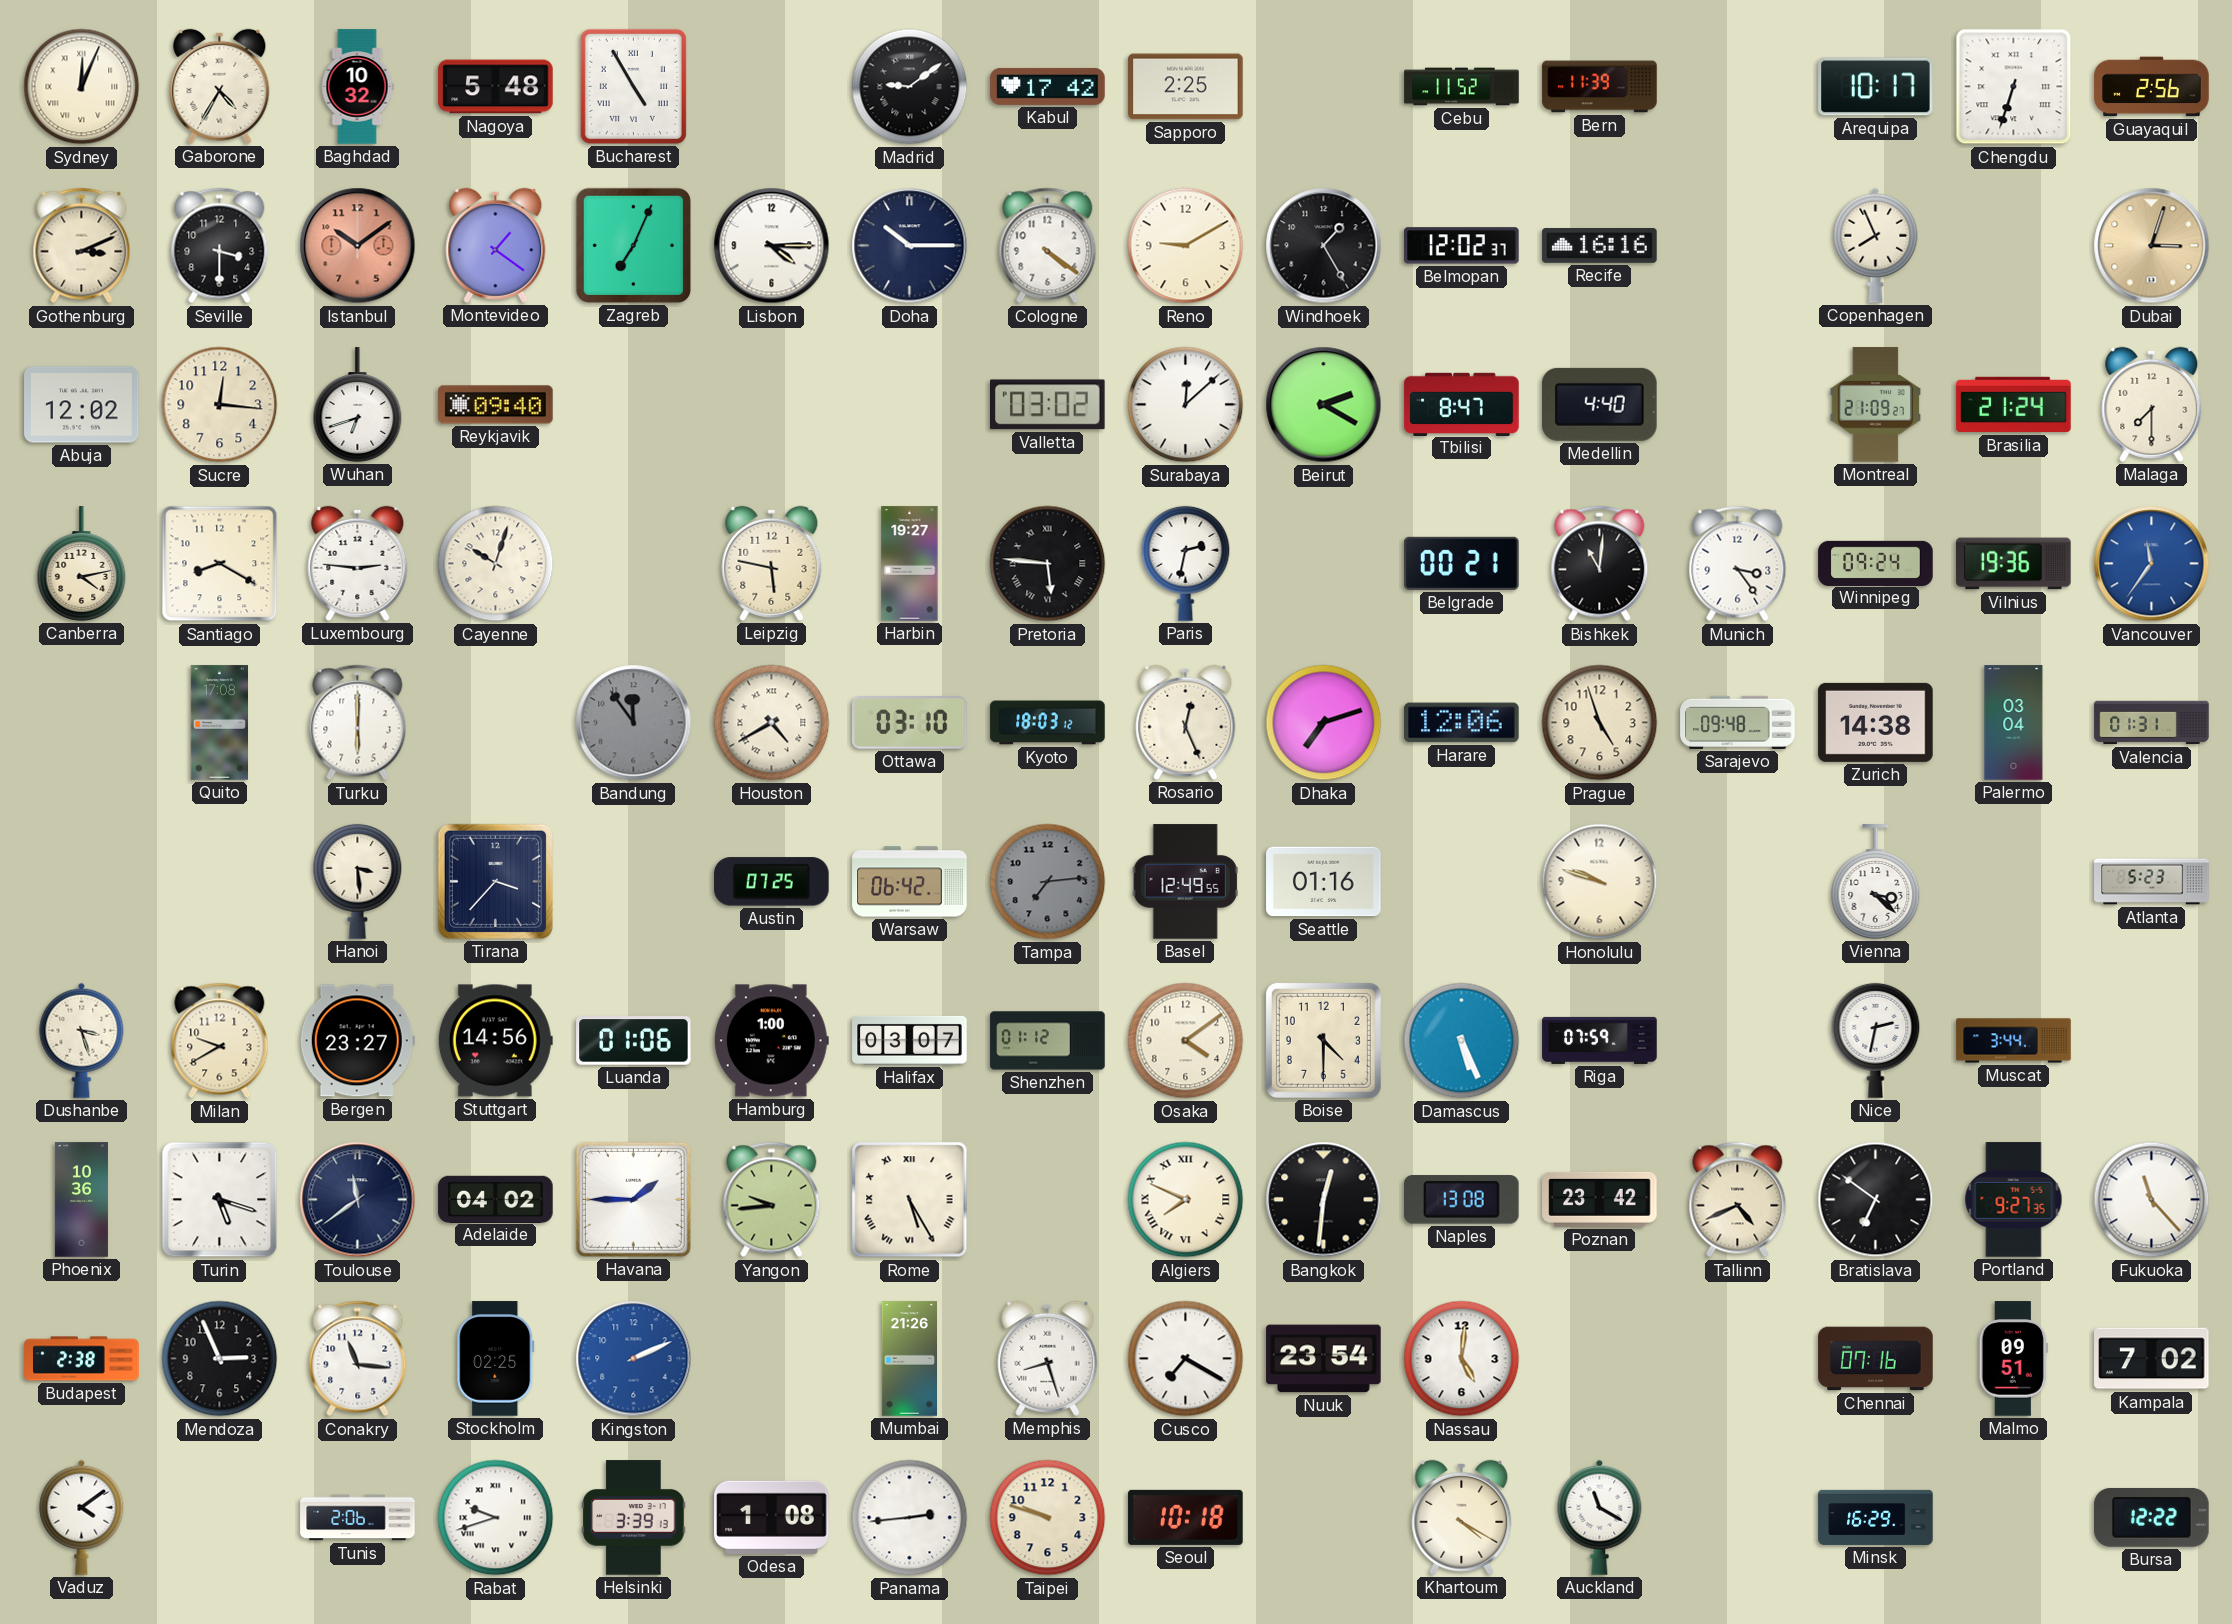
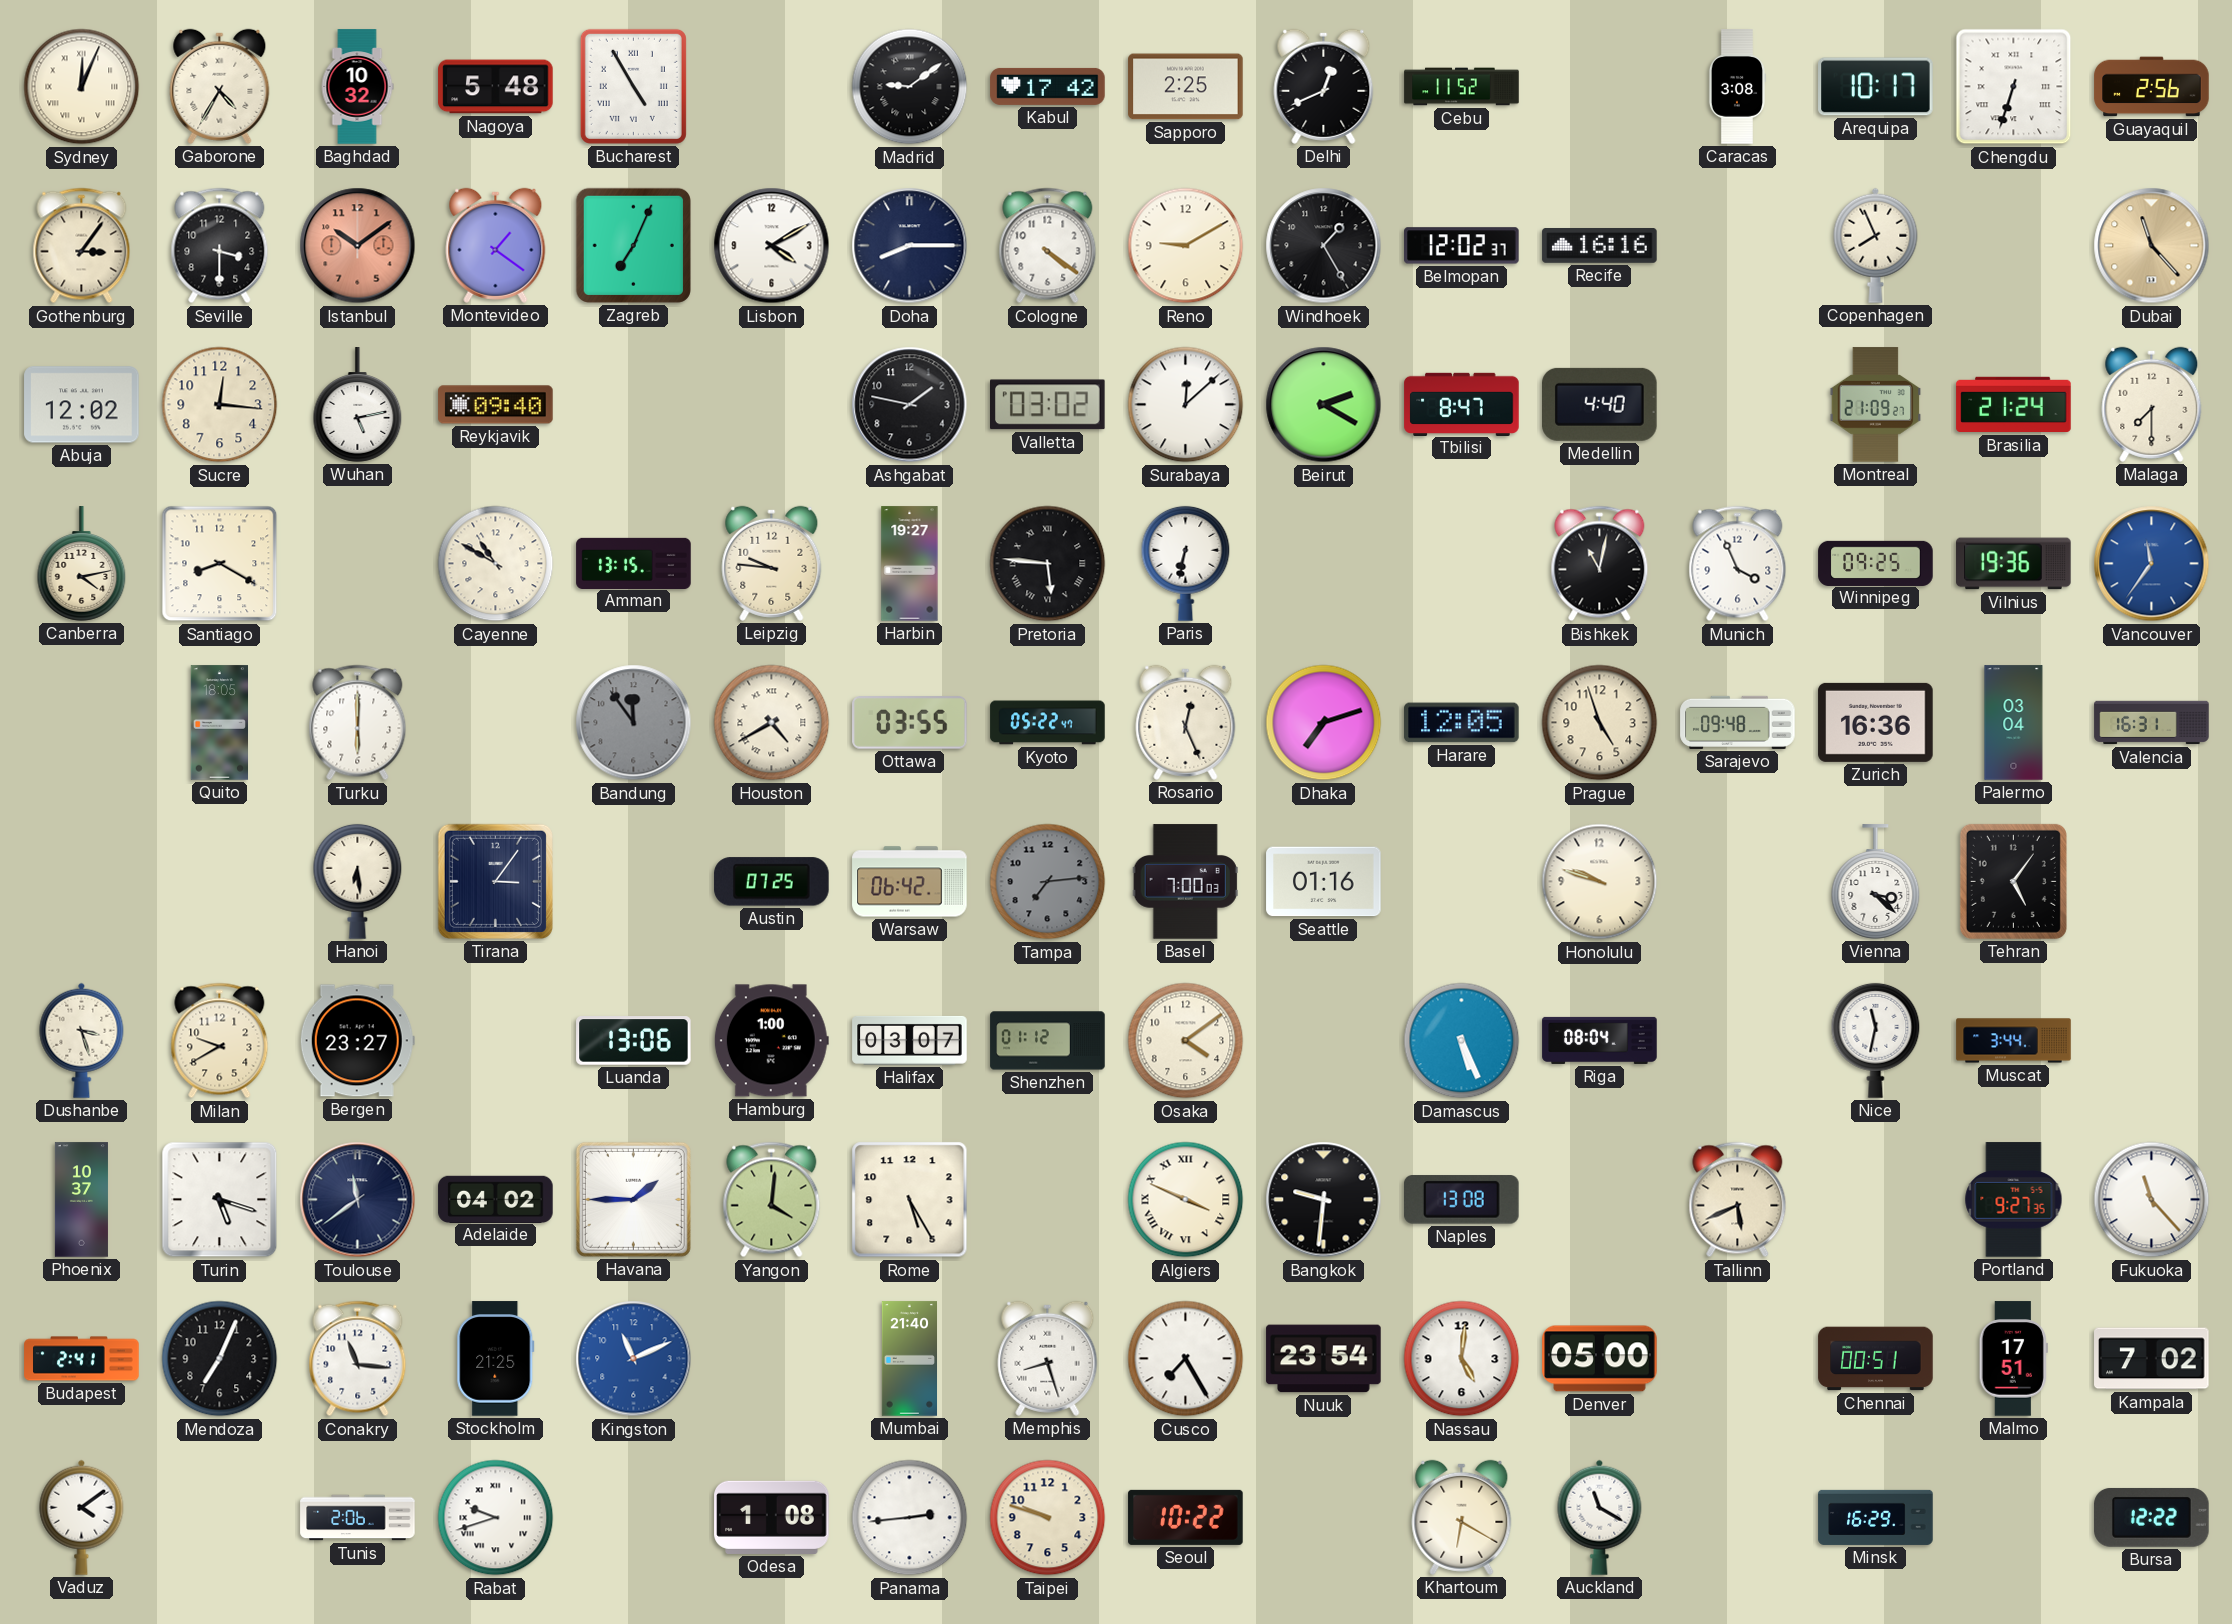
Delhi: none -> 12:41
Bern: 11:39 -> none
Caracas: none -> 3:08
Gothenburg: 3:11 -> 3:06
Lisbon: 4:15 -> 4:10
Doha: 10:15 -> 8:15
Dubai: 3:03 -> 11:23
Wuhan: 6:42 -> 5:13
Ashgabat: none -> 1:47
Luxembourg: 2:46 -> none
Cayenne: 10:03 -> 10:50
Amman: none -> 13:15
Leipzig: 5:47 -> 9:46
Paris: 2:32 -> 6:32
Belgrade: 00:21 -> none
Bishkek: 11:01 -> 11:02
Munich: 3:24 -> 3:56
Winnipeg: 09:24 -> 09:25
Quito: 17:08 -> 18:05
Ottawa: 03:10 -> 03:55
Kyoto: 18:03 -> 05:22
Harare: 12:06 -> 12:05
Zurich: 14:38 -> 16:36
Valencia: 01:31 -> 16:31
Hanoi: 3:29 -> 6:29
Tirana: 3:37 -> 3:06
Basel: 12:49 -> 7:00
Tehran: none -> 5:06
Atlanta: 5:23 -> none
Stuttgart: 14:56 -> none
Luanda: 01:06 -> 13:06
Boise: 4:30 -> none
Riga: 07:59 -> 08:04
Nice: 2:32 -> 11:32
Phoenix: 10:36 -> 10:37
Yangon: 9:44 -> 4:01
Rome numerals: Roman -> Arabic
Algiers: 7:49 -> 3:49
Bangkok: 12:31 -> 9:31
Poznan: 23:42 -> none
Tallinn: 4:41 -> 5:41
Bratislava: 6:51 -> none
Budapest: 2:38 -> 2:41
Mendoza: 2:56 -> 7:04
Stockholm: 02:25 -> 21:25
Kingston: 2:11 -> 11:11
Mumbai: 21:26 -> 21:40
Cusco: 7:20 -> 7:25
Denver: none -> 05:00
Chennai: 07:16 -> 00:51
Malmo: 09:51 -> 17:51
Helsinki: 3:39 -> none
Seoul: 10:18 -> 10:22
Khartoum: 4:20 -> 6:20
